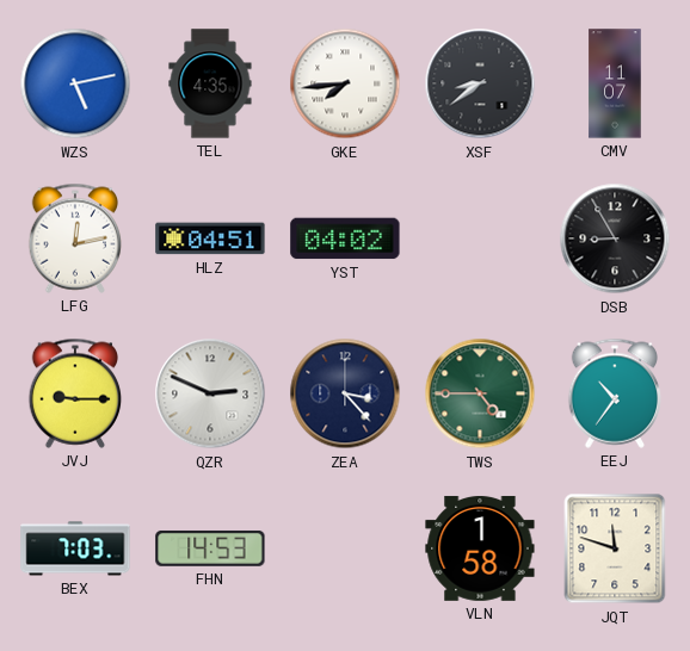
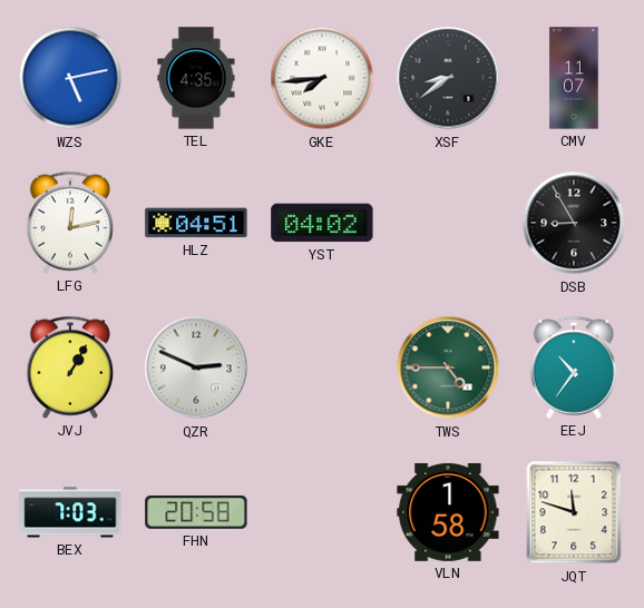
JVJ: 9:15 -> 1:05
ZEA: 3:23 -> none
FHN: 14:53 -> 20:58
